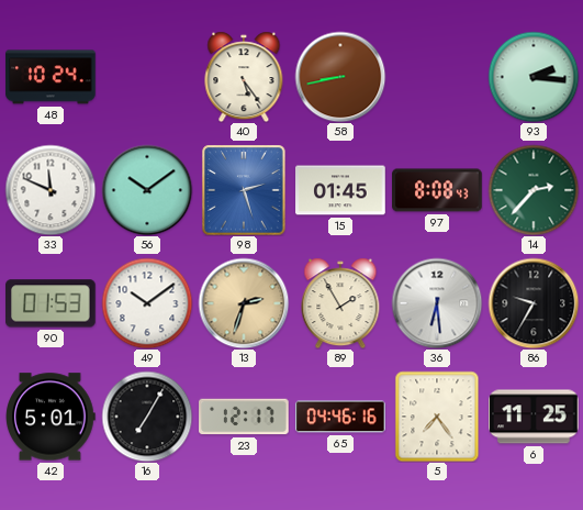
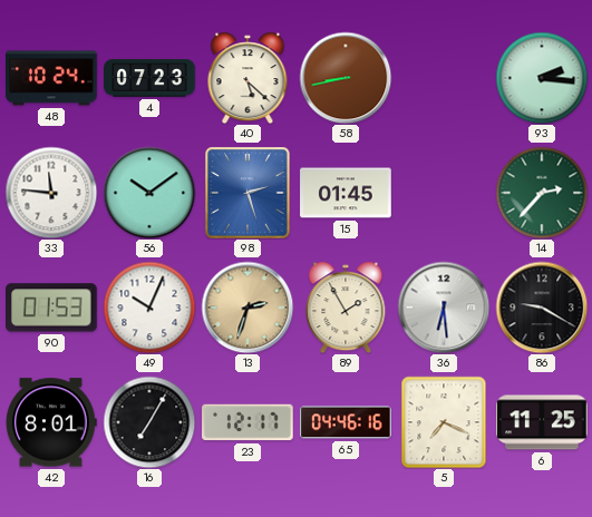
4: none -> 07:23
40: 5:24 -> 5:22
33: 11:49 -> 11:46
97: 8:08 -> none
49: 10:09 -> 10:04
86: 9:35 -> 9:20
42: 5:01 -> 8:01
5: 7:24 -> 7:19
